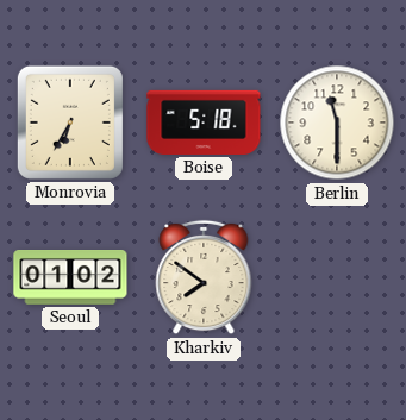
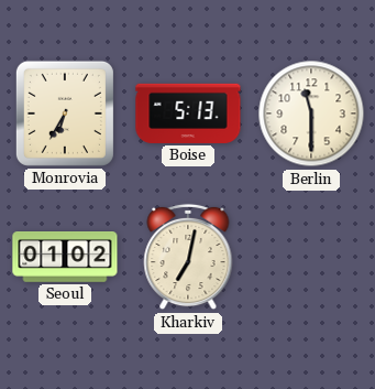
Boise: 5:18 -> 5:13
Kharkiv: 7:51 -> 7:02
